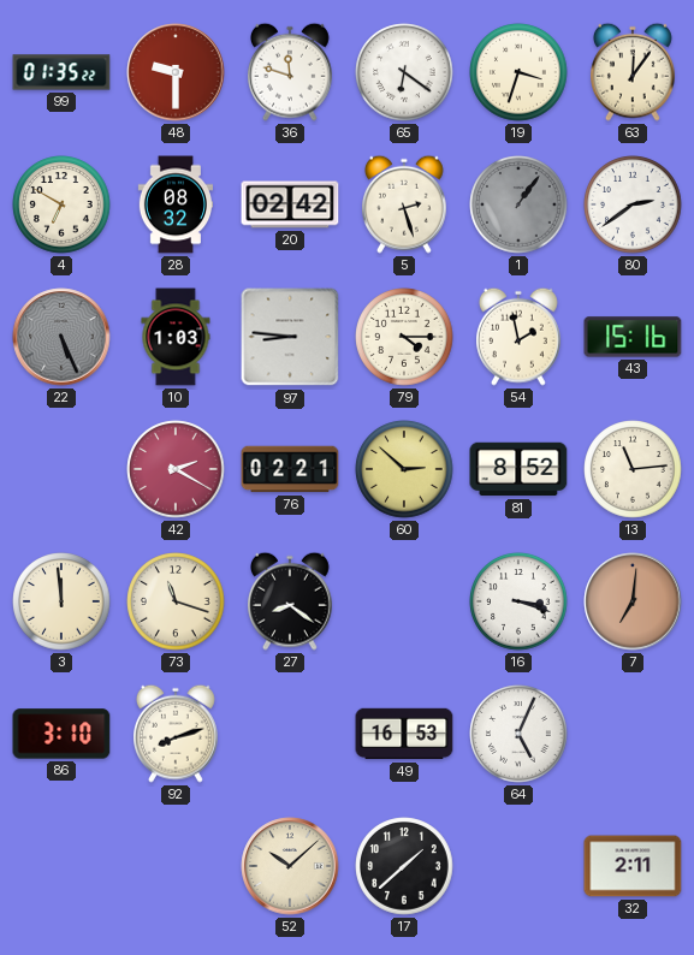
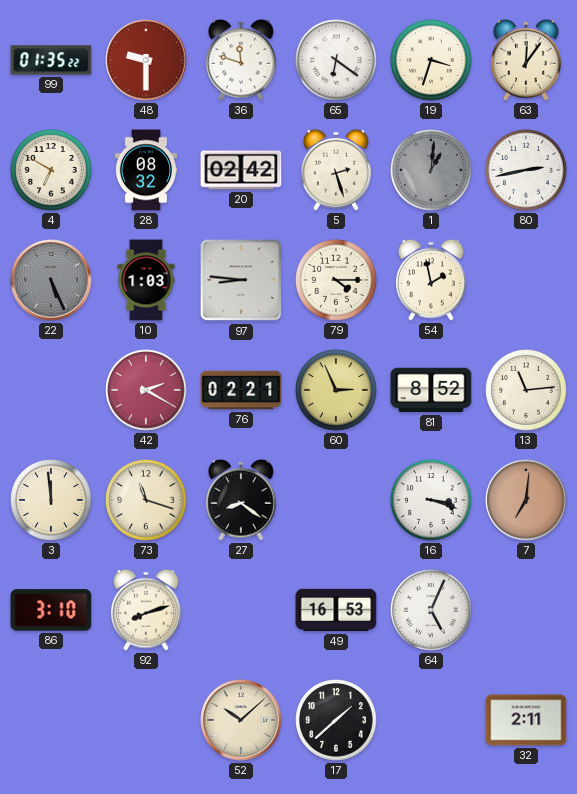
1: 1:06 -> 1:01
80: 2:39 -> 2:43
43: 15:16 -> none
60: 2:52 -> 2:56
